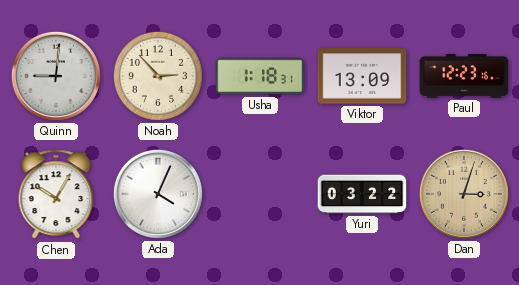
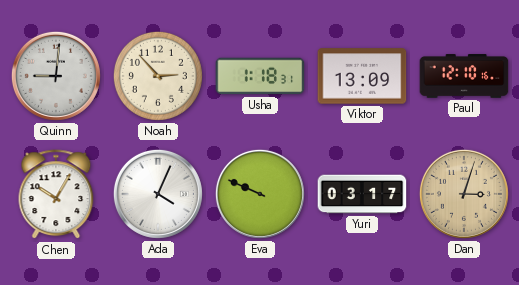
Paul: 12:23 -> 12:10
Eva: none -> 9:49
Yuri: 03:22 -> 03:17
